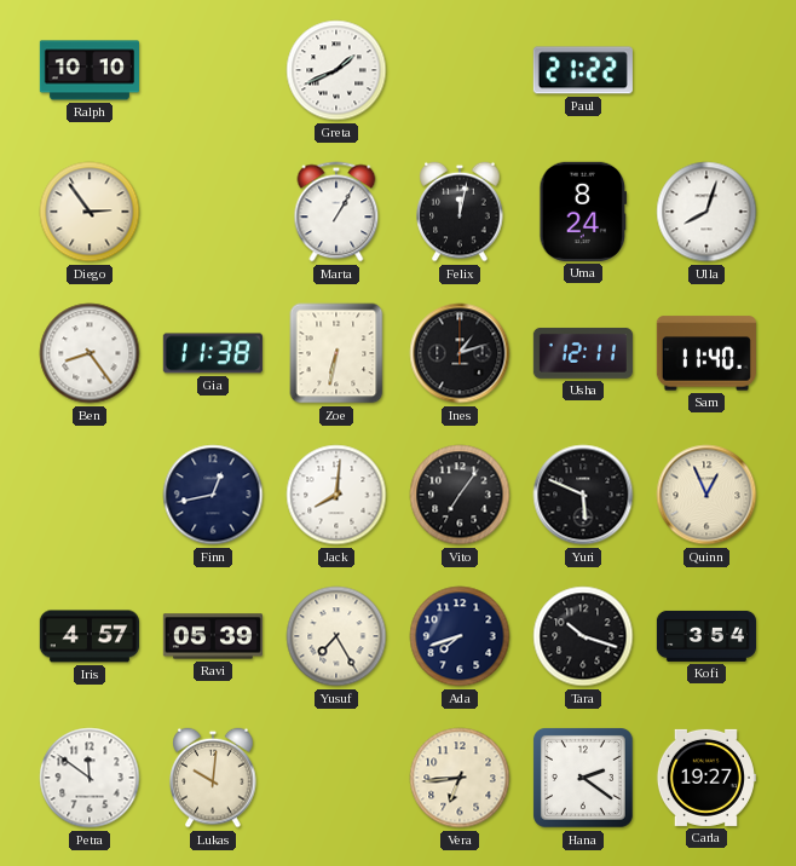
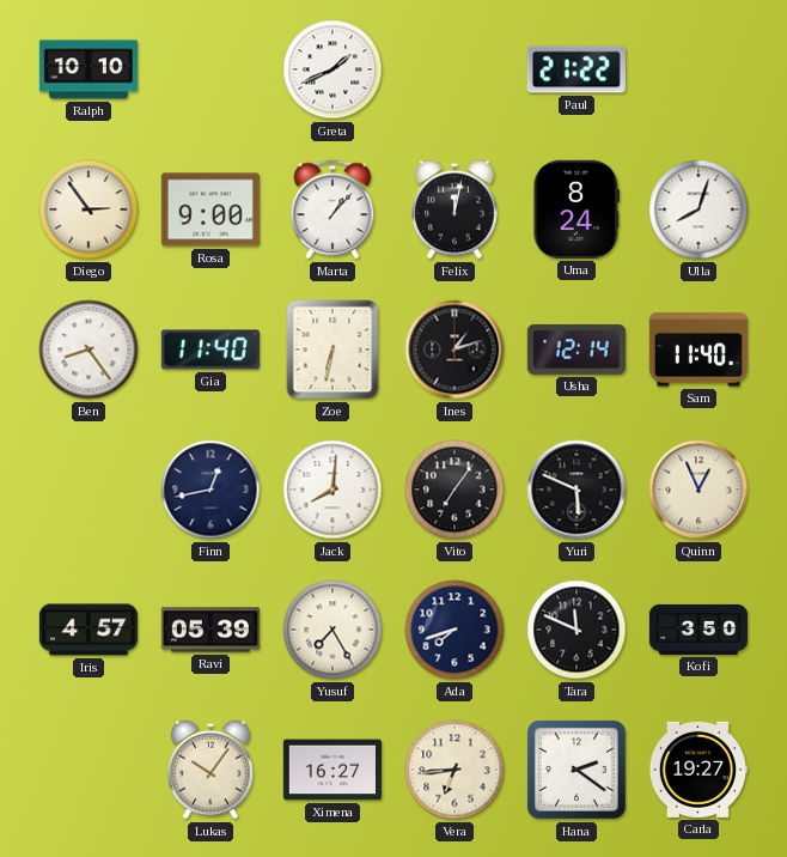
Rosa: none -> 9:00
Marta: 1:05 -> 1:07
Gia: 11:38 -> 11:40
Usha: 12:11 -> 12:14
Tara: 10:18 -> 11:49
Kofi: 3:54 -> 3:50
Petra: 11:51 -> none
Lukas: 10:01 -> 10:06
Ximena: none -> 16:27
